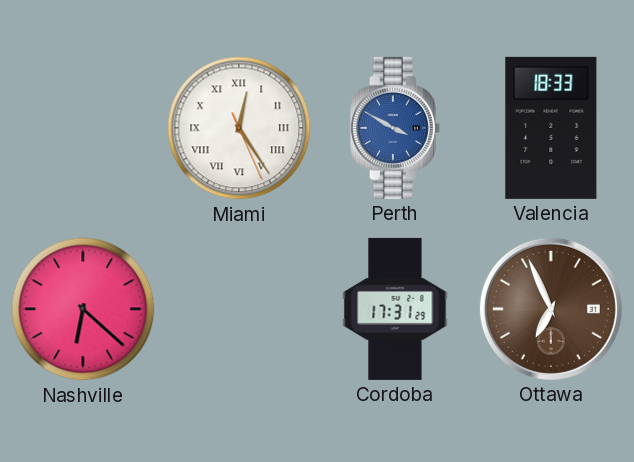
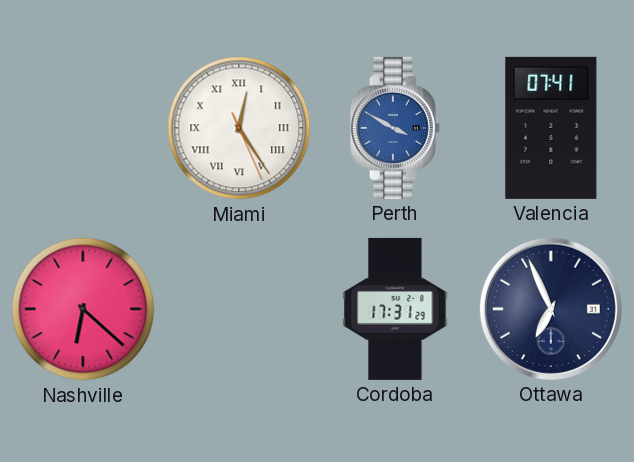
Valencia: 18:33 -> 07:41
Ottawa dial: brown -> navy
